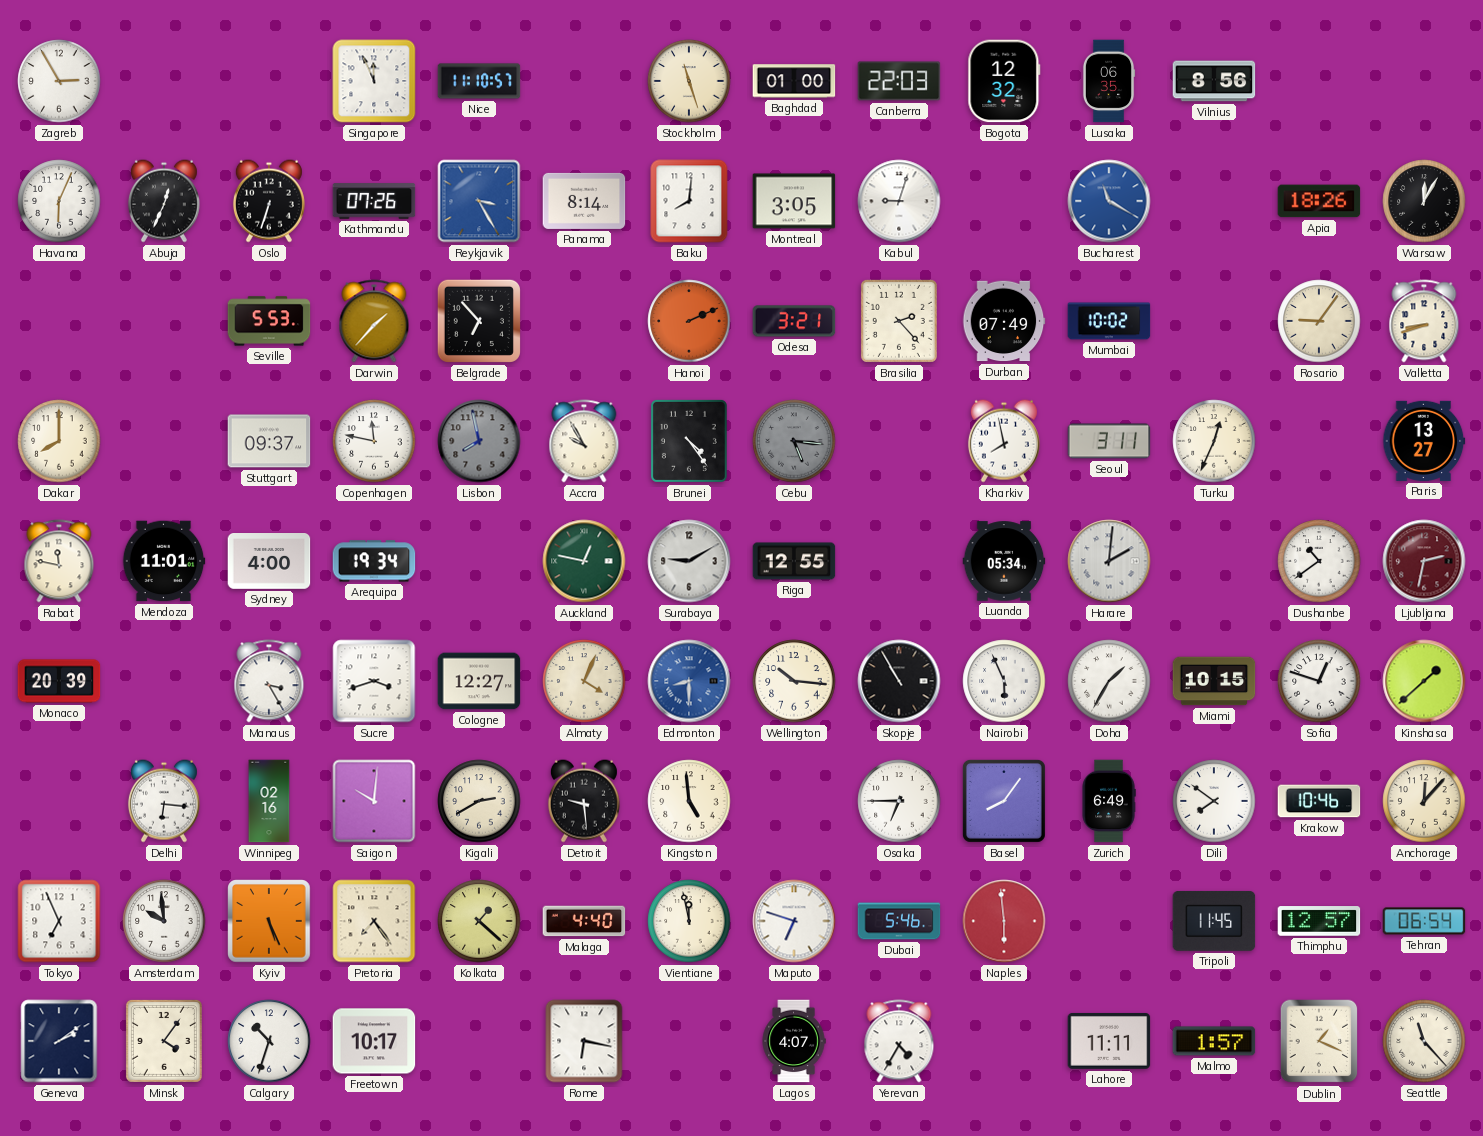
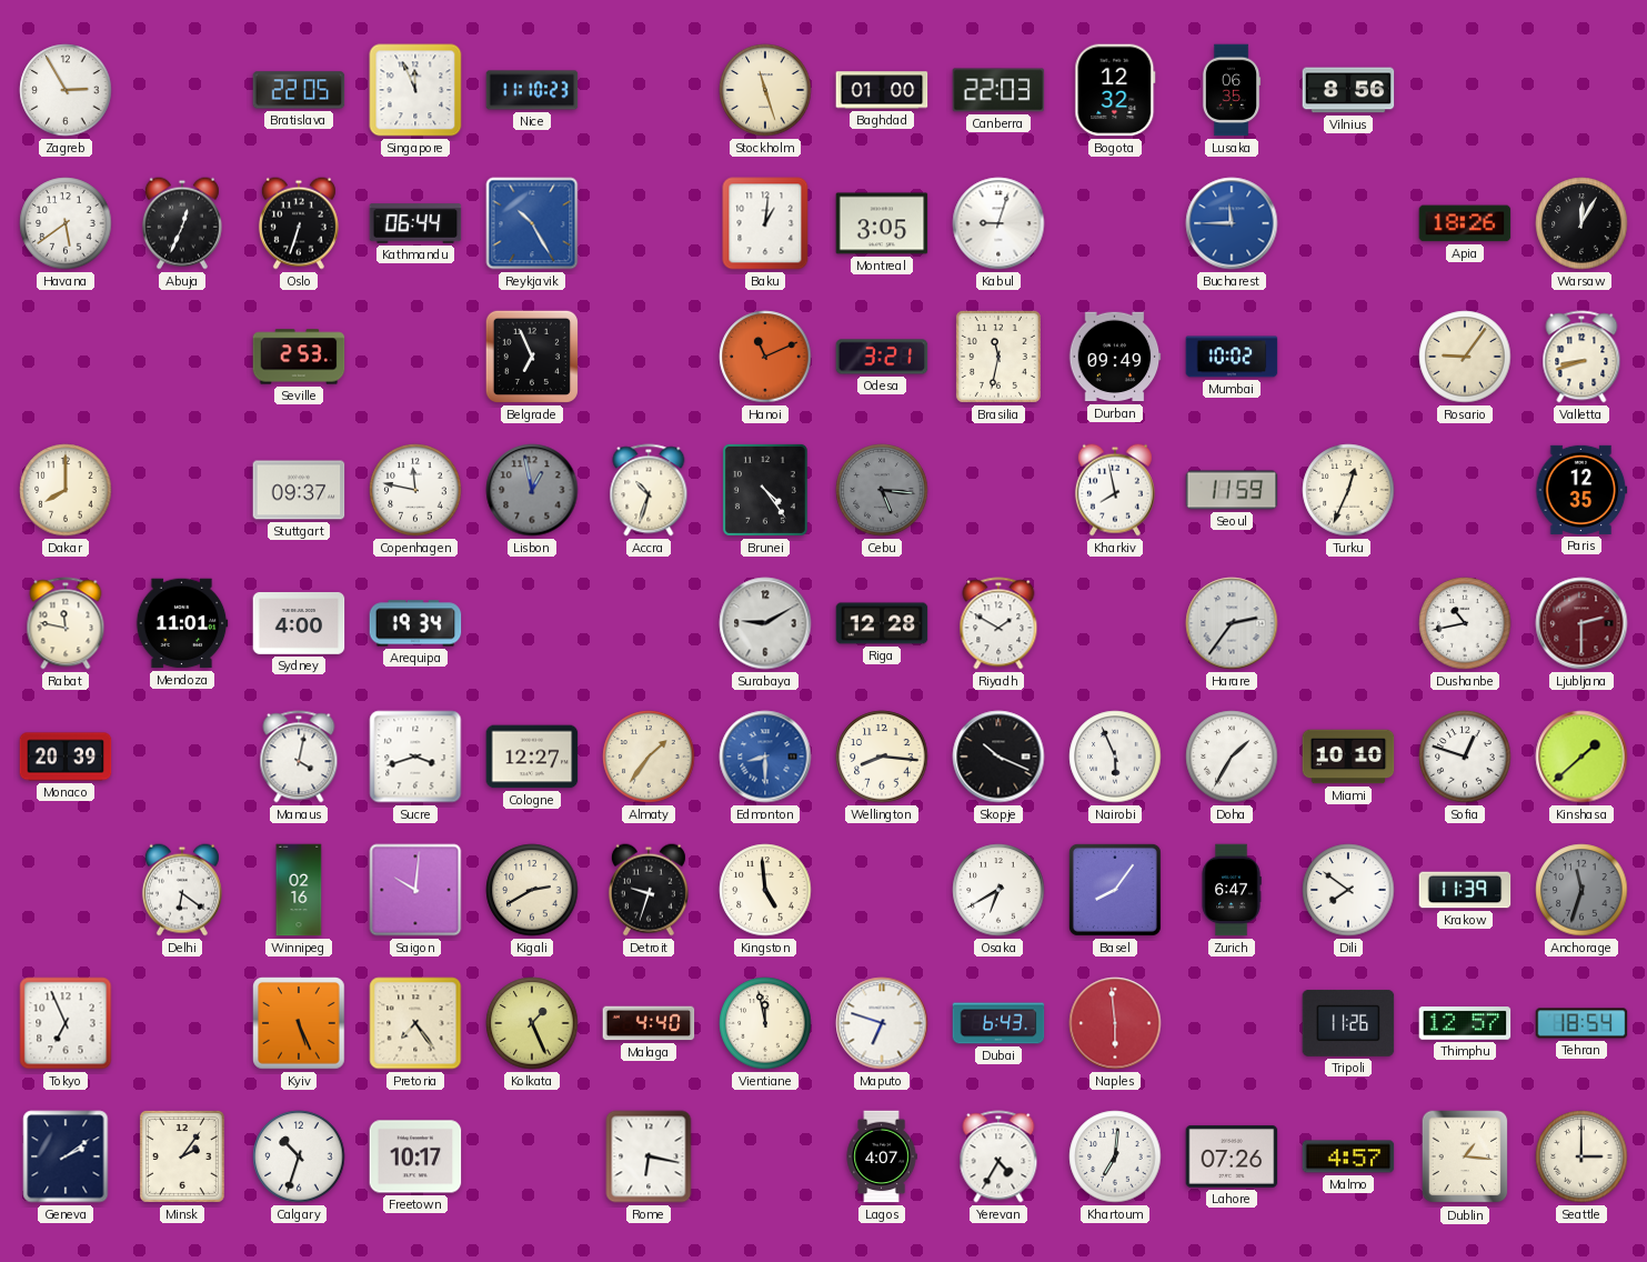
Bratislava: none -> 22:05
Nice: 11:10:57 -> 11:10:23
Havana: 6:04 -> 5:39
Kathmandu: 07:26 -> 06:44
Reykjavik: 3:25 -> 10:25
Panama: 8:14 -> none
Baku: 8:01 -> 1:01
Bucharest: 11:20 -> 11:45
Seville: 5:53 -> 2:53
Darwin: 1:37 -> none
Belgrade: 6:53 -> 6:56
Hanoi: 2:11 -> 11:11
Brasilia: 2:23 -> 11:32
Durban: 07:49 -> 09:49
Lisbon: 7:58 -> 12:58
Accra: 9:55 -> 10:33
Seoul: 3:11 -> 11:59
Paris: 13:27 -> 12:35
Auckland: 12:47 -> none
Riga: 12:55 -> 12:28
Riyadh: none -> 1:50
Luanda: 05:34 -> none
Harare: 2:01 -> 2:36
Dushanbe: 10:39 -> 10:43
Ljubljana: 2:32 -> 2:30
Manaus: 3:25 -> 4:02
Almaty: 4:04 -> 1:36
Wellington: 10:16 -> 8:16
Skopje: 10:55 -> 10:19
Miami: 10:15 -> 10:10
Delhi: 6:16 -> 6:21
Detroit: 9:29 -> 9:33
Osaka: 6:45 -> 6:40
Zurich: 6:49 -> 6:47
Krakow: 10:46 -> 11:39
Anchorage: 12:07 -> 11:33
Anchorage dial: cream -> grey
Amsterdam: 9:59 -> none
Kolkata: 1:22 -> 1:26
Dubai: 5:46 -> 6:43
Tripoli: 11:45 -> 11:26
Tehran: 06:54 -> 18:54
Minsk: 4:06 -> 2:06
Khartoum: none -> 7:01
Lahore: 11:11 -> 07:26
Malmo: 1:57 -> 4:57
Dublin: 1:19 -> 1:16
Seattle: 11:23 -> 3:00
